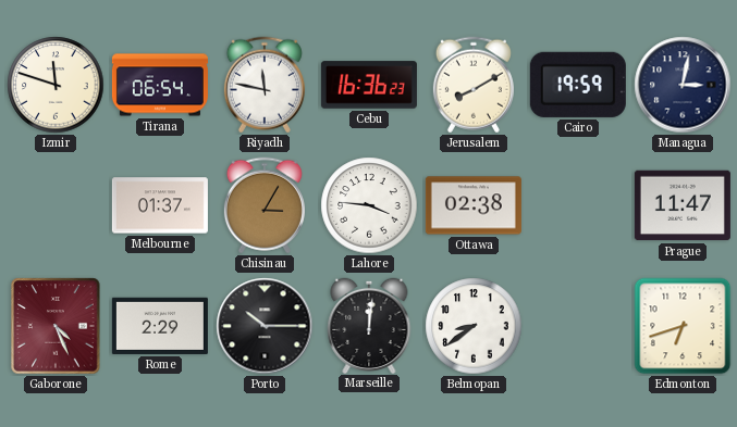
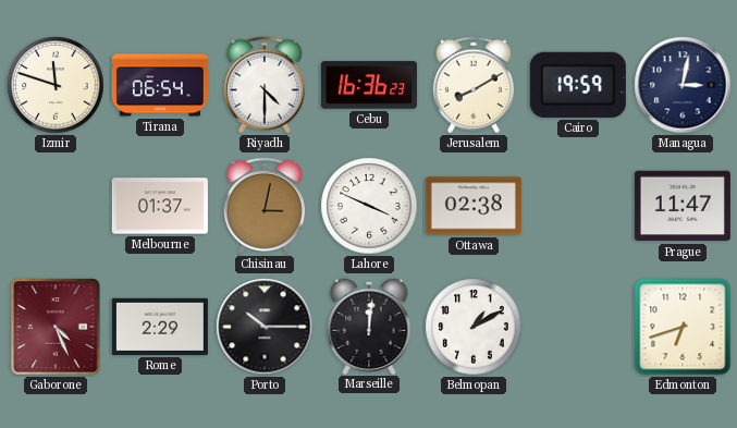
Riyadh: 11:47 -> 4:30
Chisinau: 3:05 -> 3:02
Lahore: 3:46 -> 3:49
Belmopan: 8:39 -> 1:10
